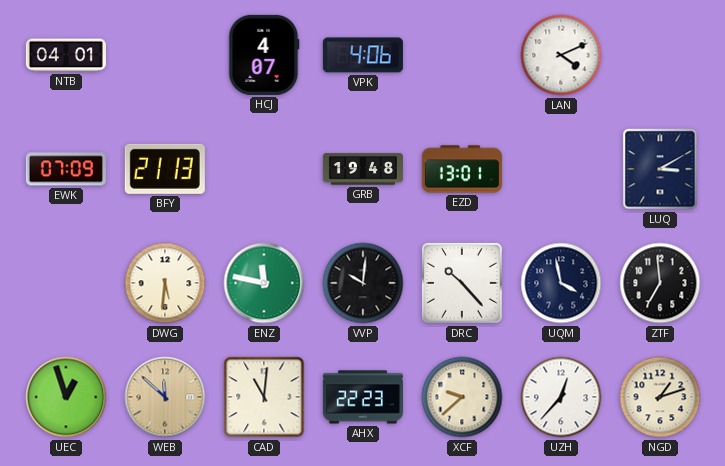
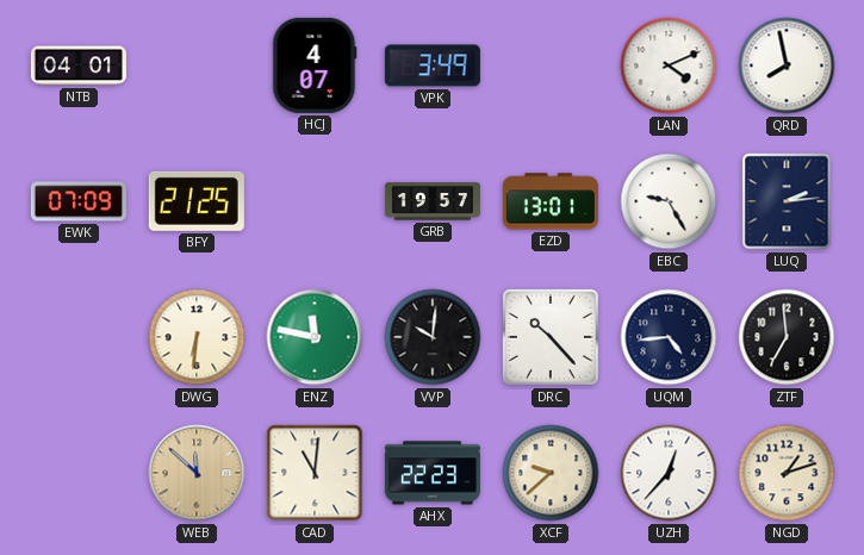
VPK: 4:06 -> 3:49
QRD: none -> 7:58
BFY: 21:13 -> 21:25
GRB: 19:48 -> 19:57
EBC: none -> 9:25
LUQ: 3:10 -> 2:14
DWG: 5:31 -> 6:31
UQM: 3:58 -> 4:44
UEC: 12:57 -> none
